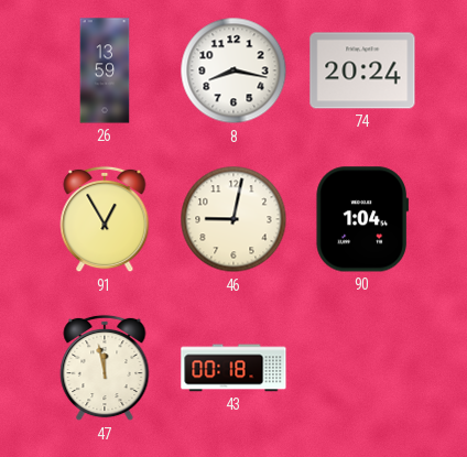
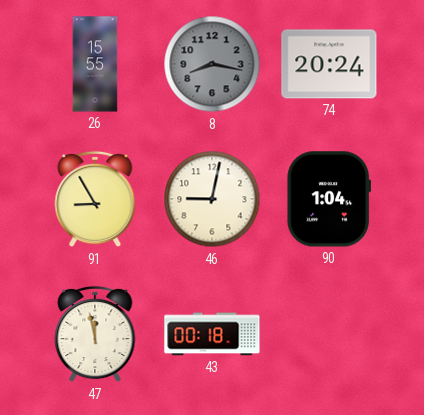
26: 13:59 -> 15:55
8 dial: white -> grey
91: 12:55 -> 8:55
